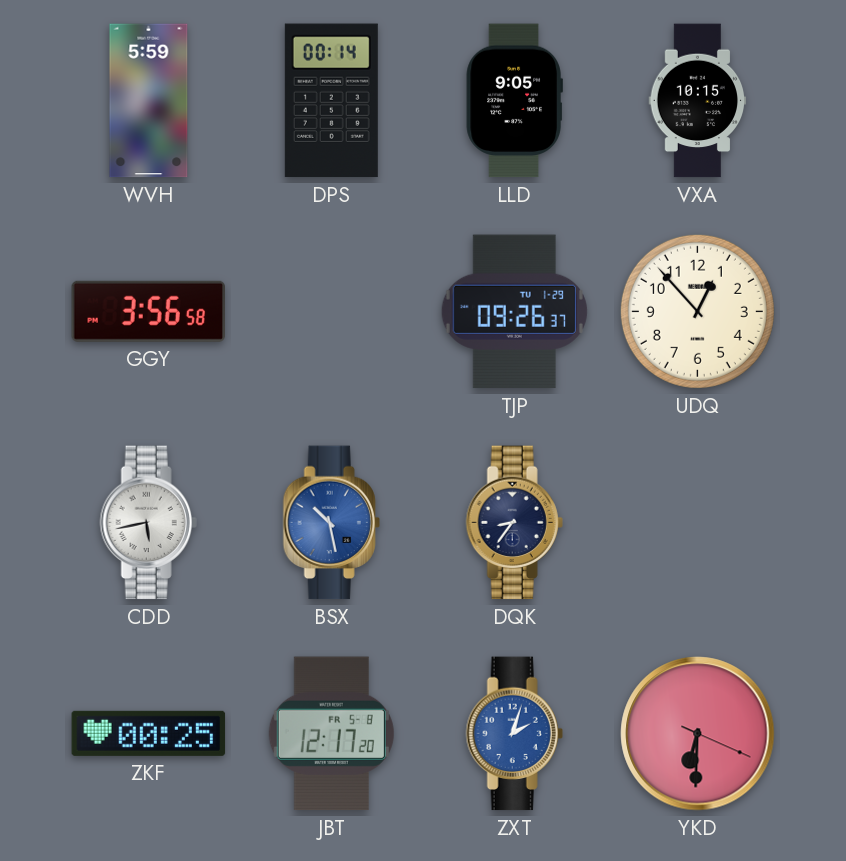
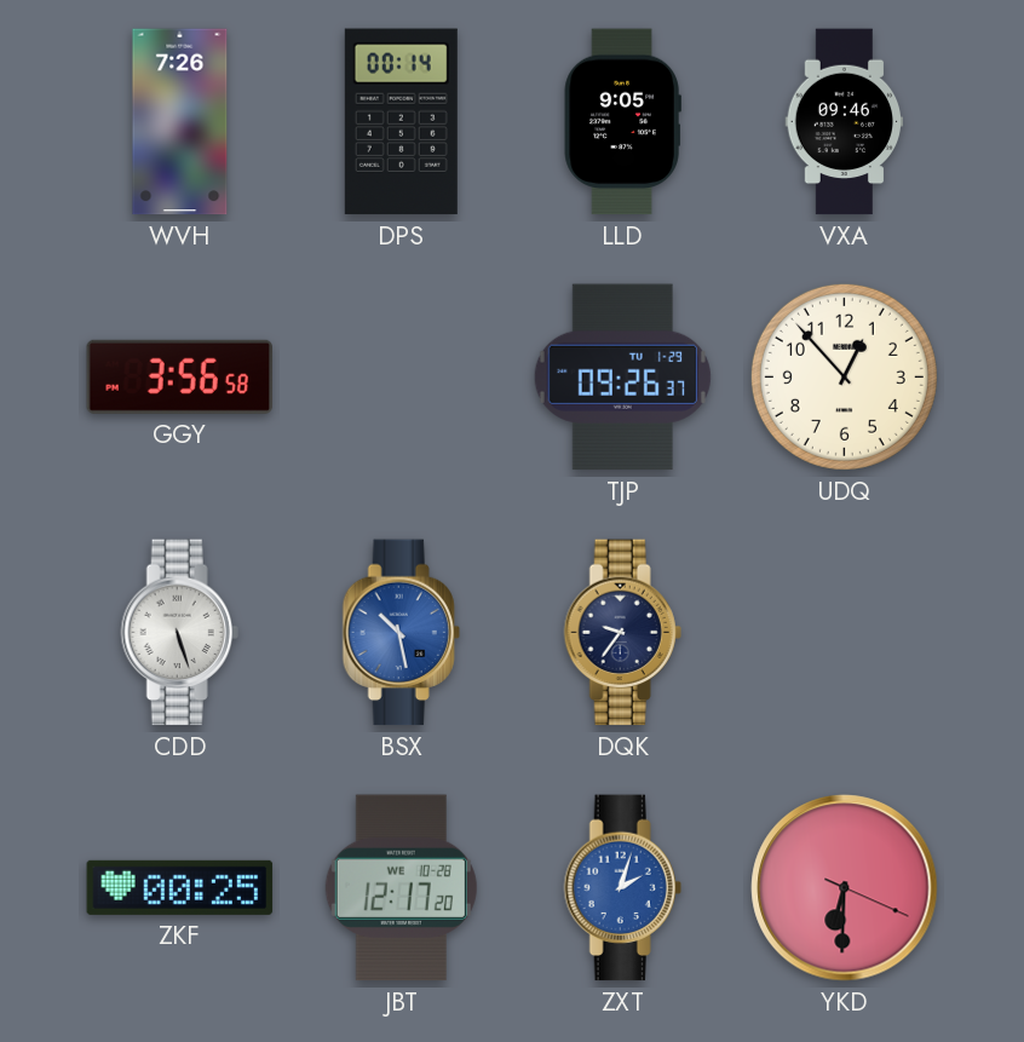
WVH: 5:59 -> 7:26
VXA: 10:15 -> 09:46
CDD: 5:43 -> 5:27
DQK: 8:36 -> 9:36
JBT date: FR 5-8 -> WE 10-28
